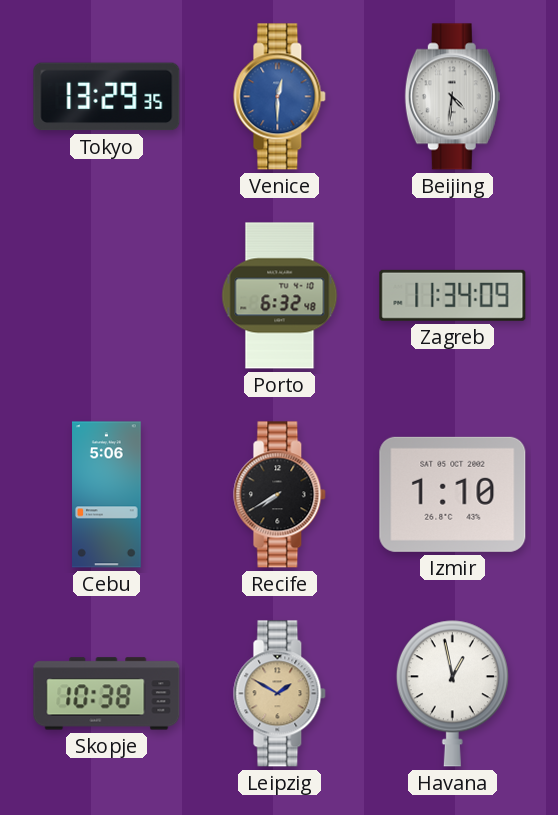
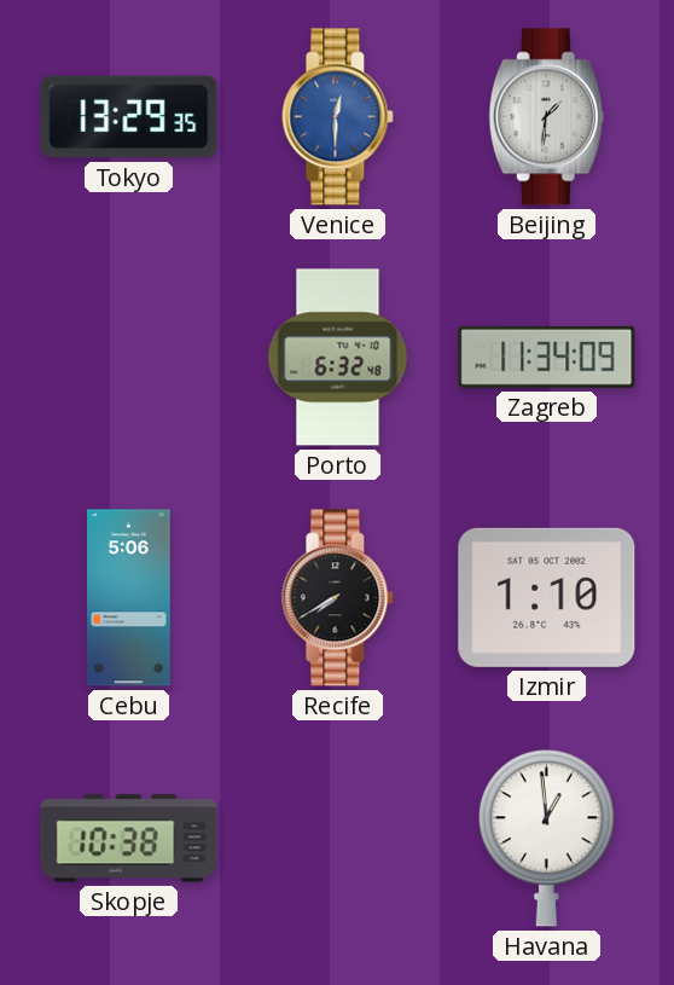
Beijing: 4:31 -> 1:31
Leipzig: 1:50 -> none
Havana: 12:58 -> 12:59
